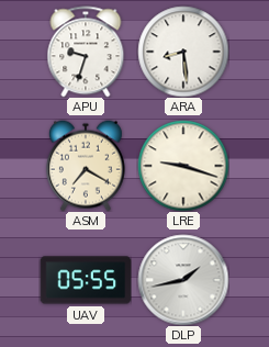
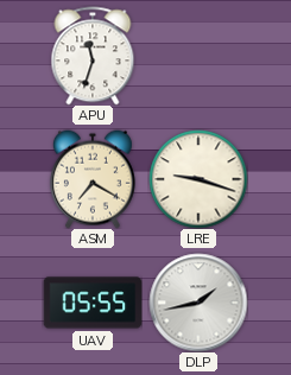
APU: 9:33 -> 11:33
ARA: 8:29 -> none
